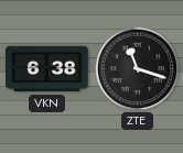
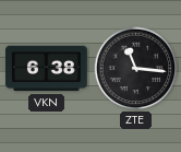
ZTE: 11:18 -> 11:16
